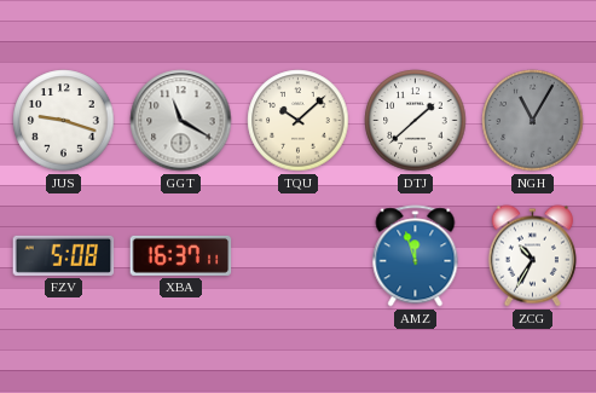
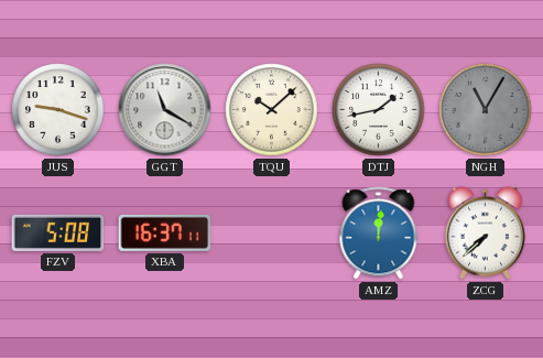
DTJ: 1:38 -> 1:43
AMZ: 11:57 -> 12:01
ZCG: 10:35 -> 7:38
